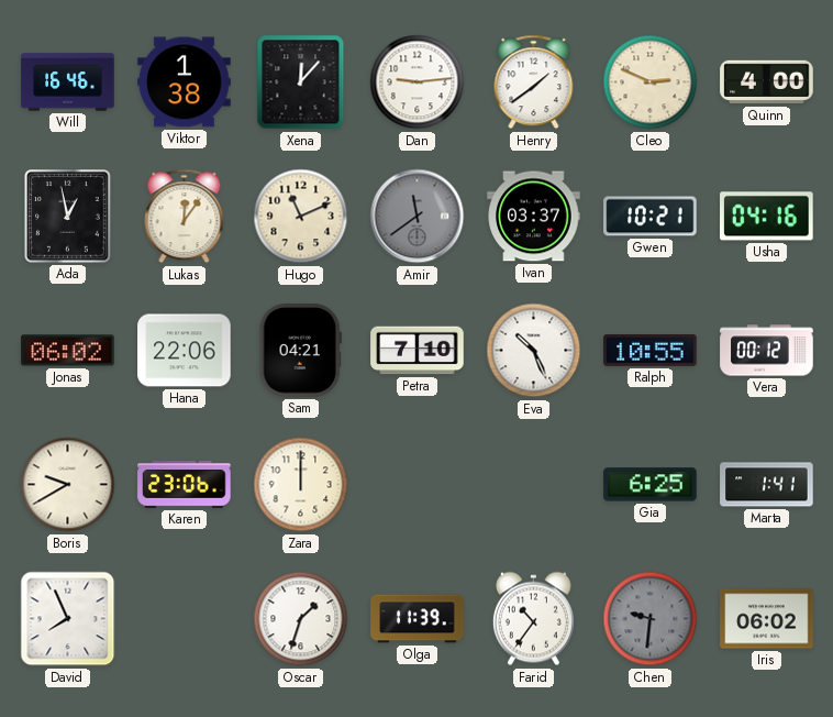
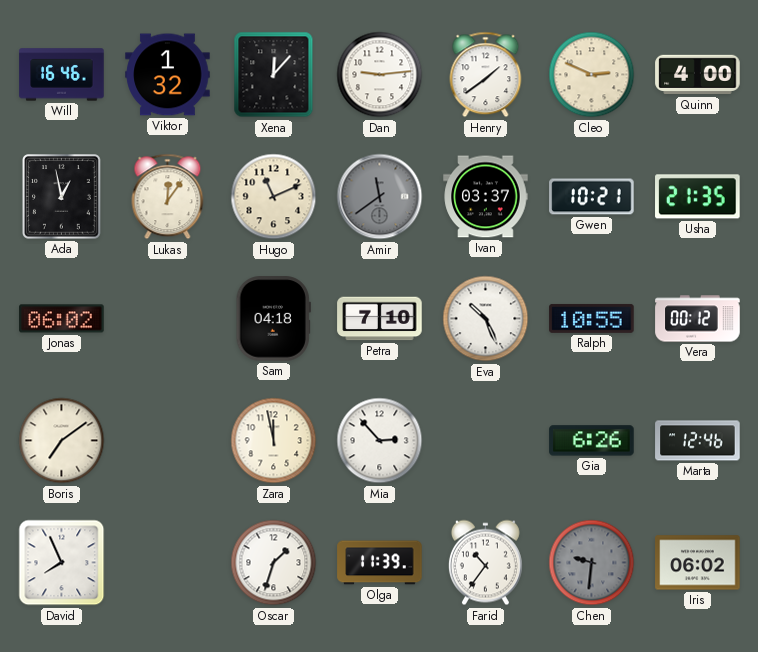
Viktor: 1:38 -> 1:32
Usha: 04:16 -> 21:35
Hana: 22:06 -> none
Sam: 04:21 -> 04:18
Boris: 9:40 -> 7:09
Karen: 23:06 -> none
Zara: 12:00 -> 11:58
Mia: none -> 2:53
Gia: 6:25 -> 6:26
Marta: 1:41 -> 12:46
